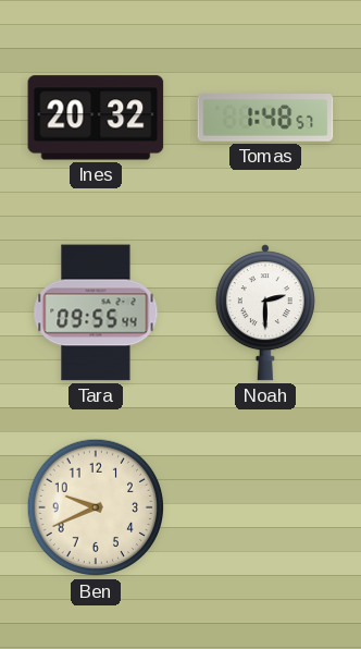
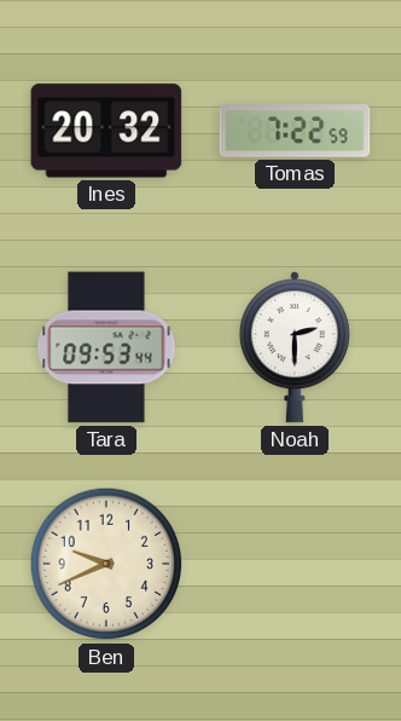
Tomas: 1:48 -> 7:22
Tara: 09:55 -> 09:53
